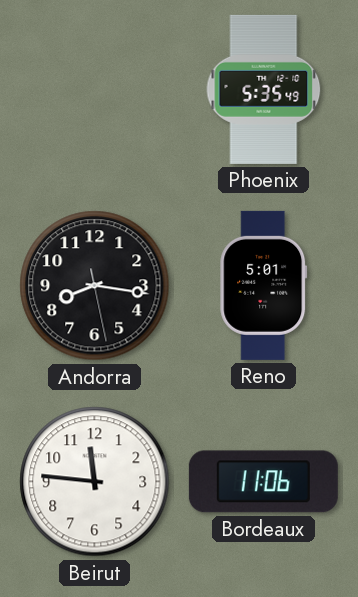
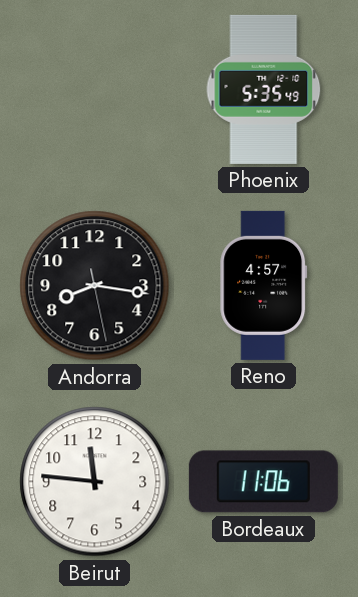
Reno: 5:01 -> 4:57
